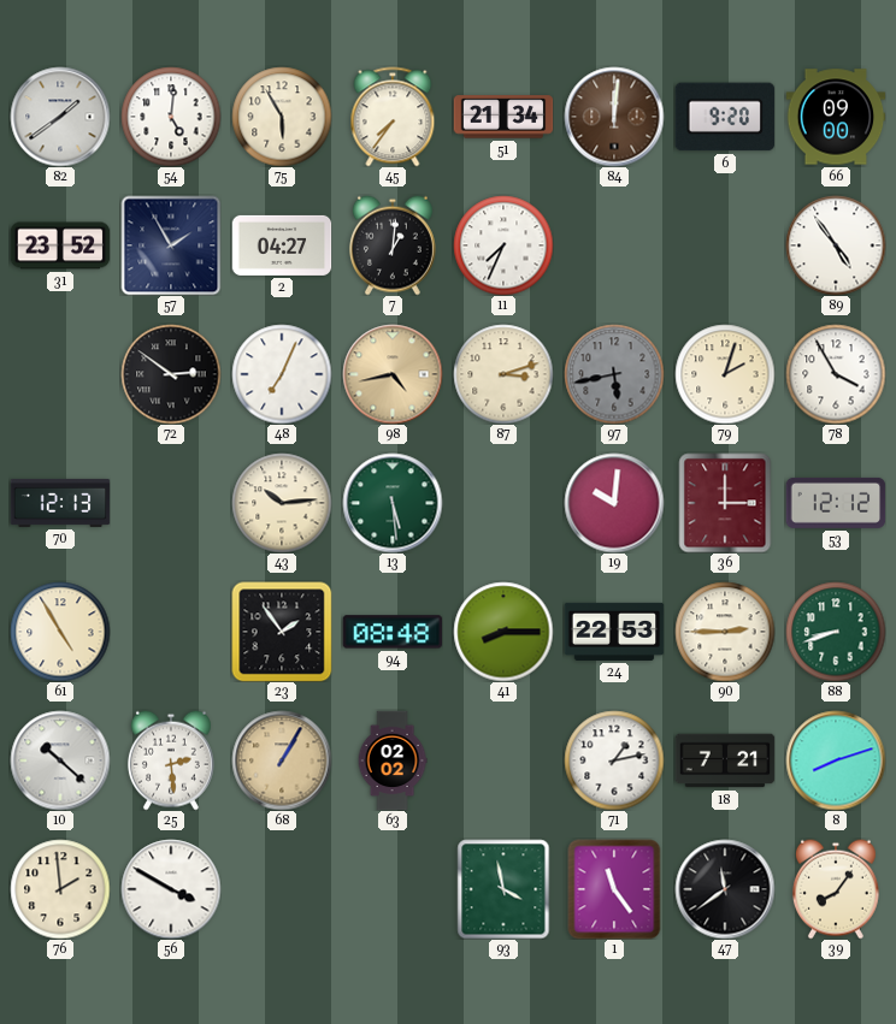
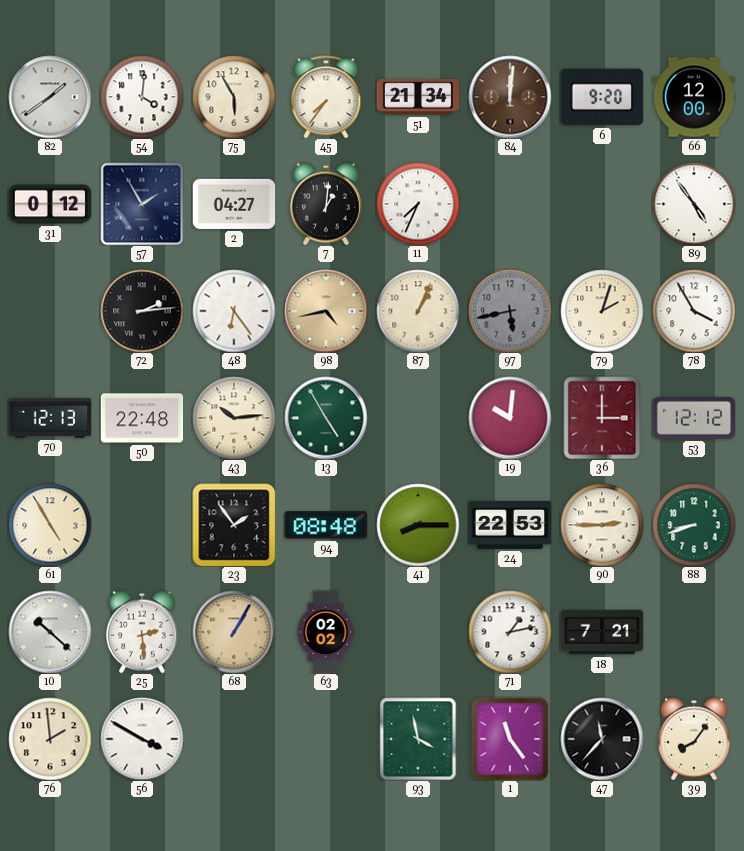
54: 5:01 -> 4:01
66: 09:00 -> 12:00
31: 23:52 -> 0:12
72: 2:51 -> 2:14
48: 7:04 -> 6:24
87: 3:12 -> 1:04
50: none -> 22:48
13: 5:29 -> 4:55
8: 8:12 -> none
47: 11:39 -> 11:37
